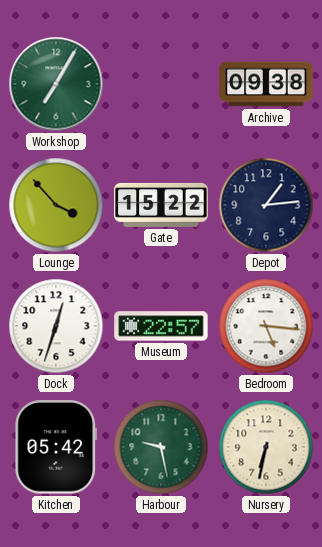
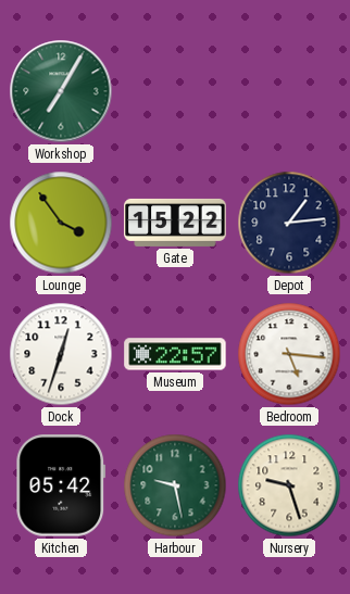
Archive: 09:38 -> none
Lounge: 3:53 -> 3:54
Nursery: 6:32 -> 9:27
